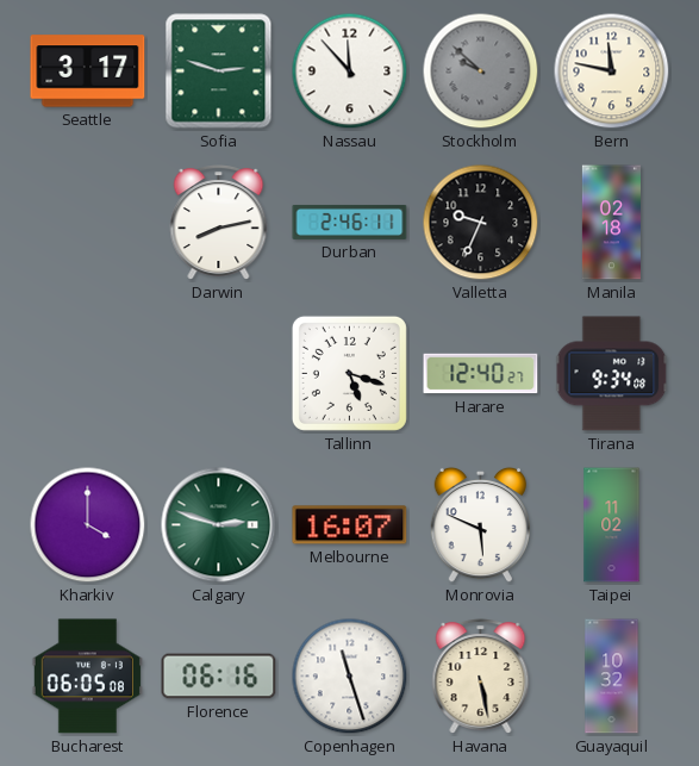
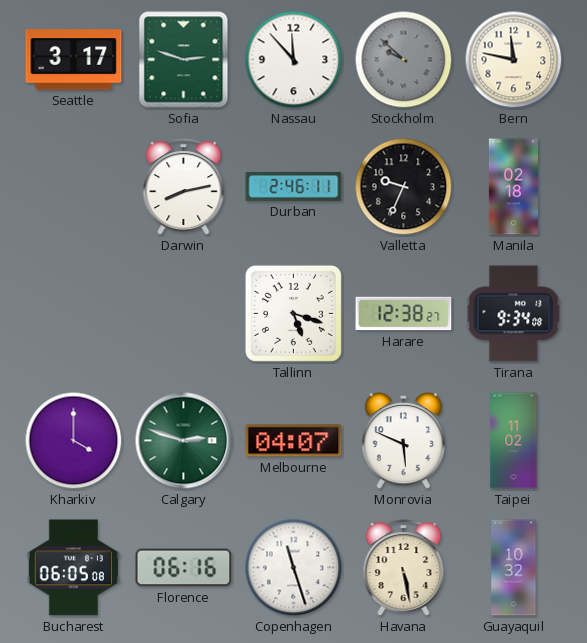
Harare: 12:40 -> 12:38
Melbourne: 16:07 -> 04:07
